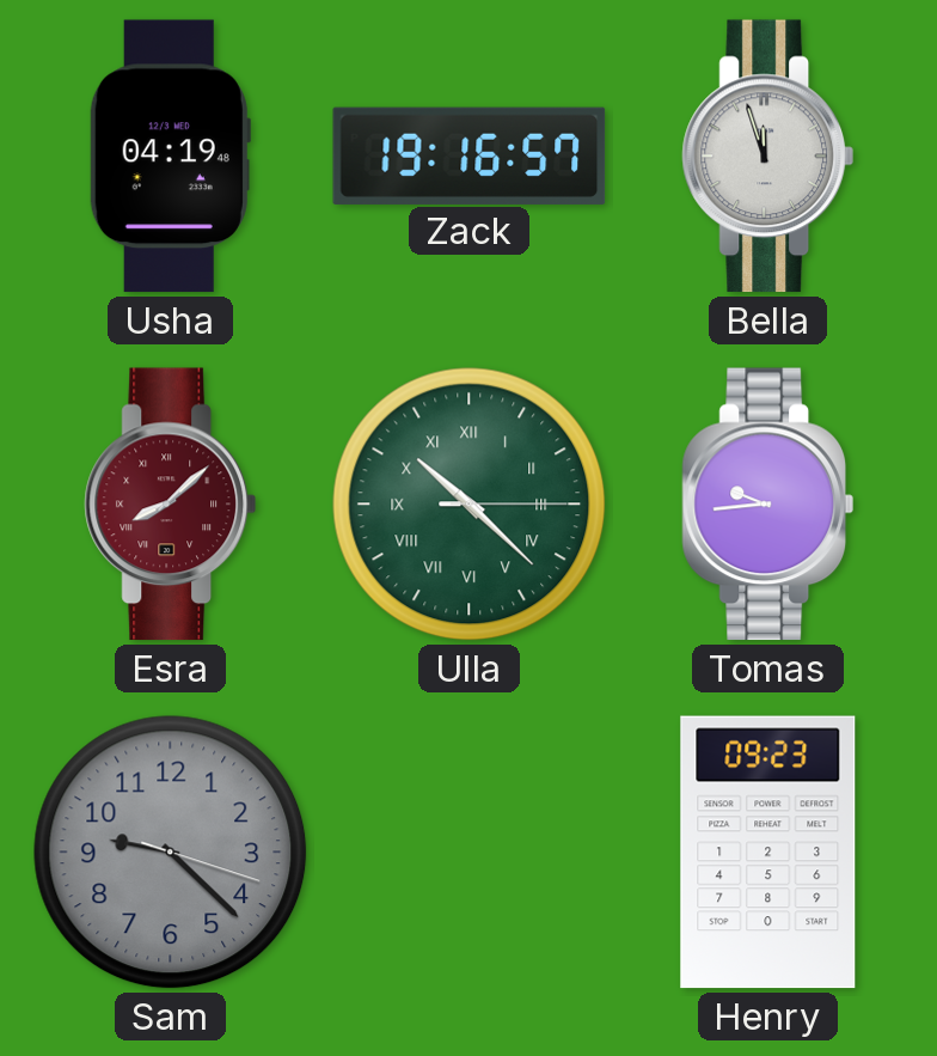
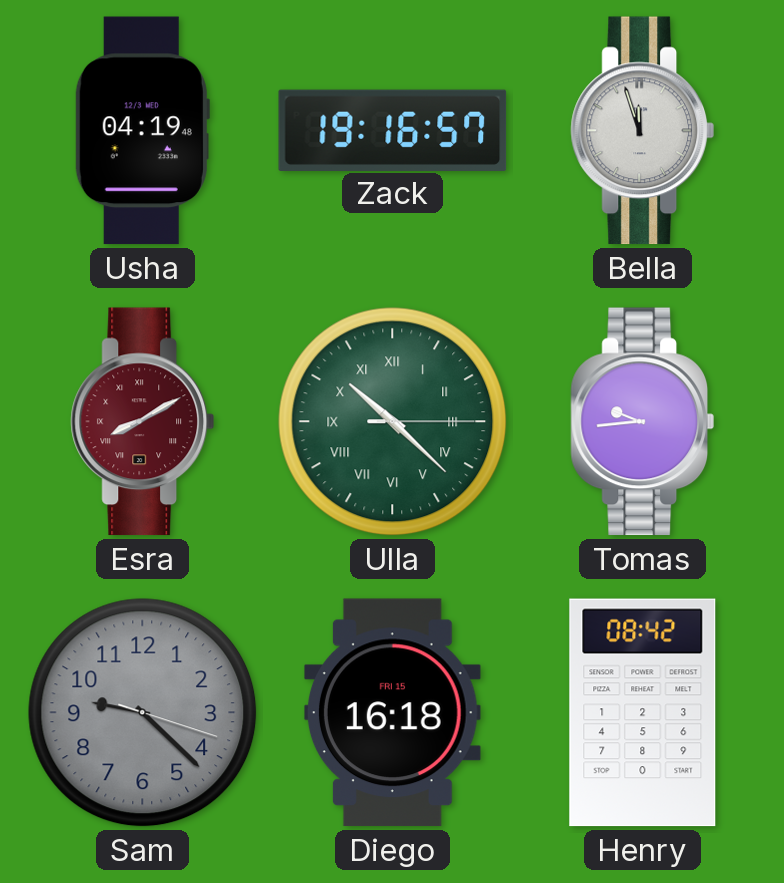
Esra: 8:08 -> 8:10
Diego: none -> 16:18
Henry: 09:23 -> 08:42
